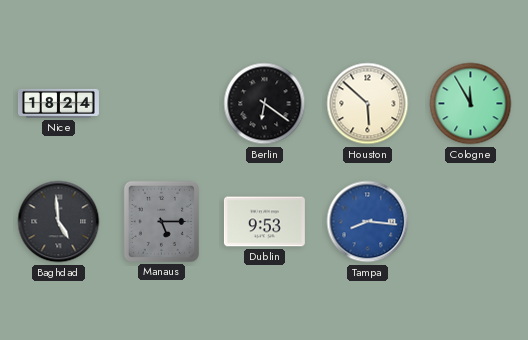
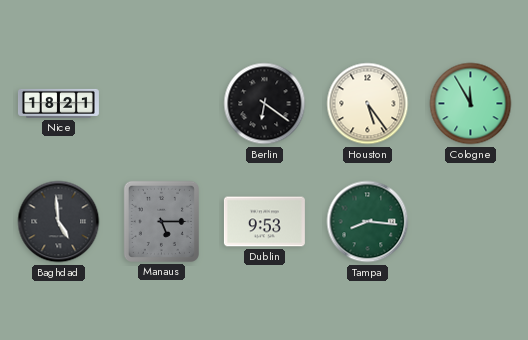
Nice: 18:24 -> 18:21
Houston: 5:52 -> 5:24
Tampa dial: blue -> green
